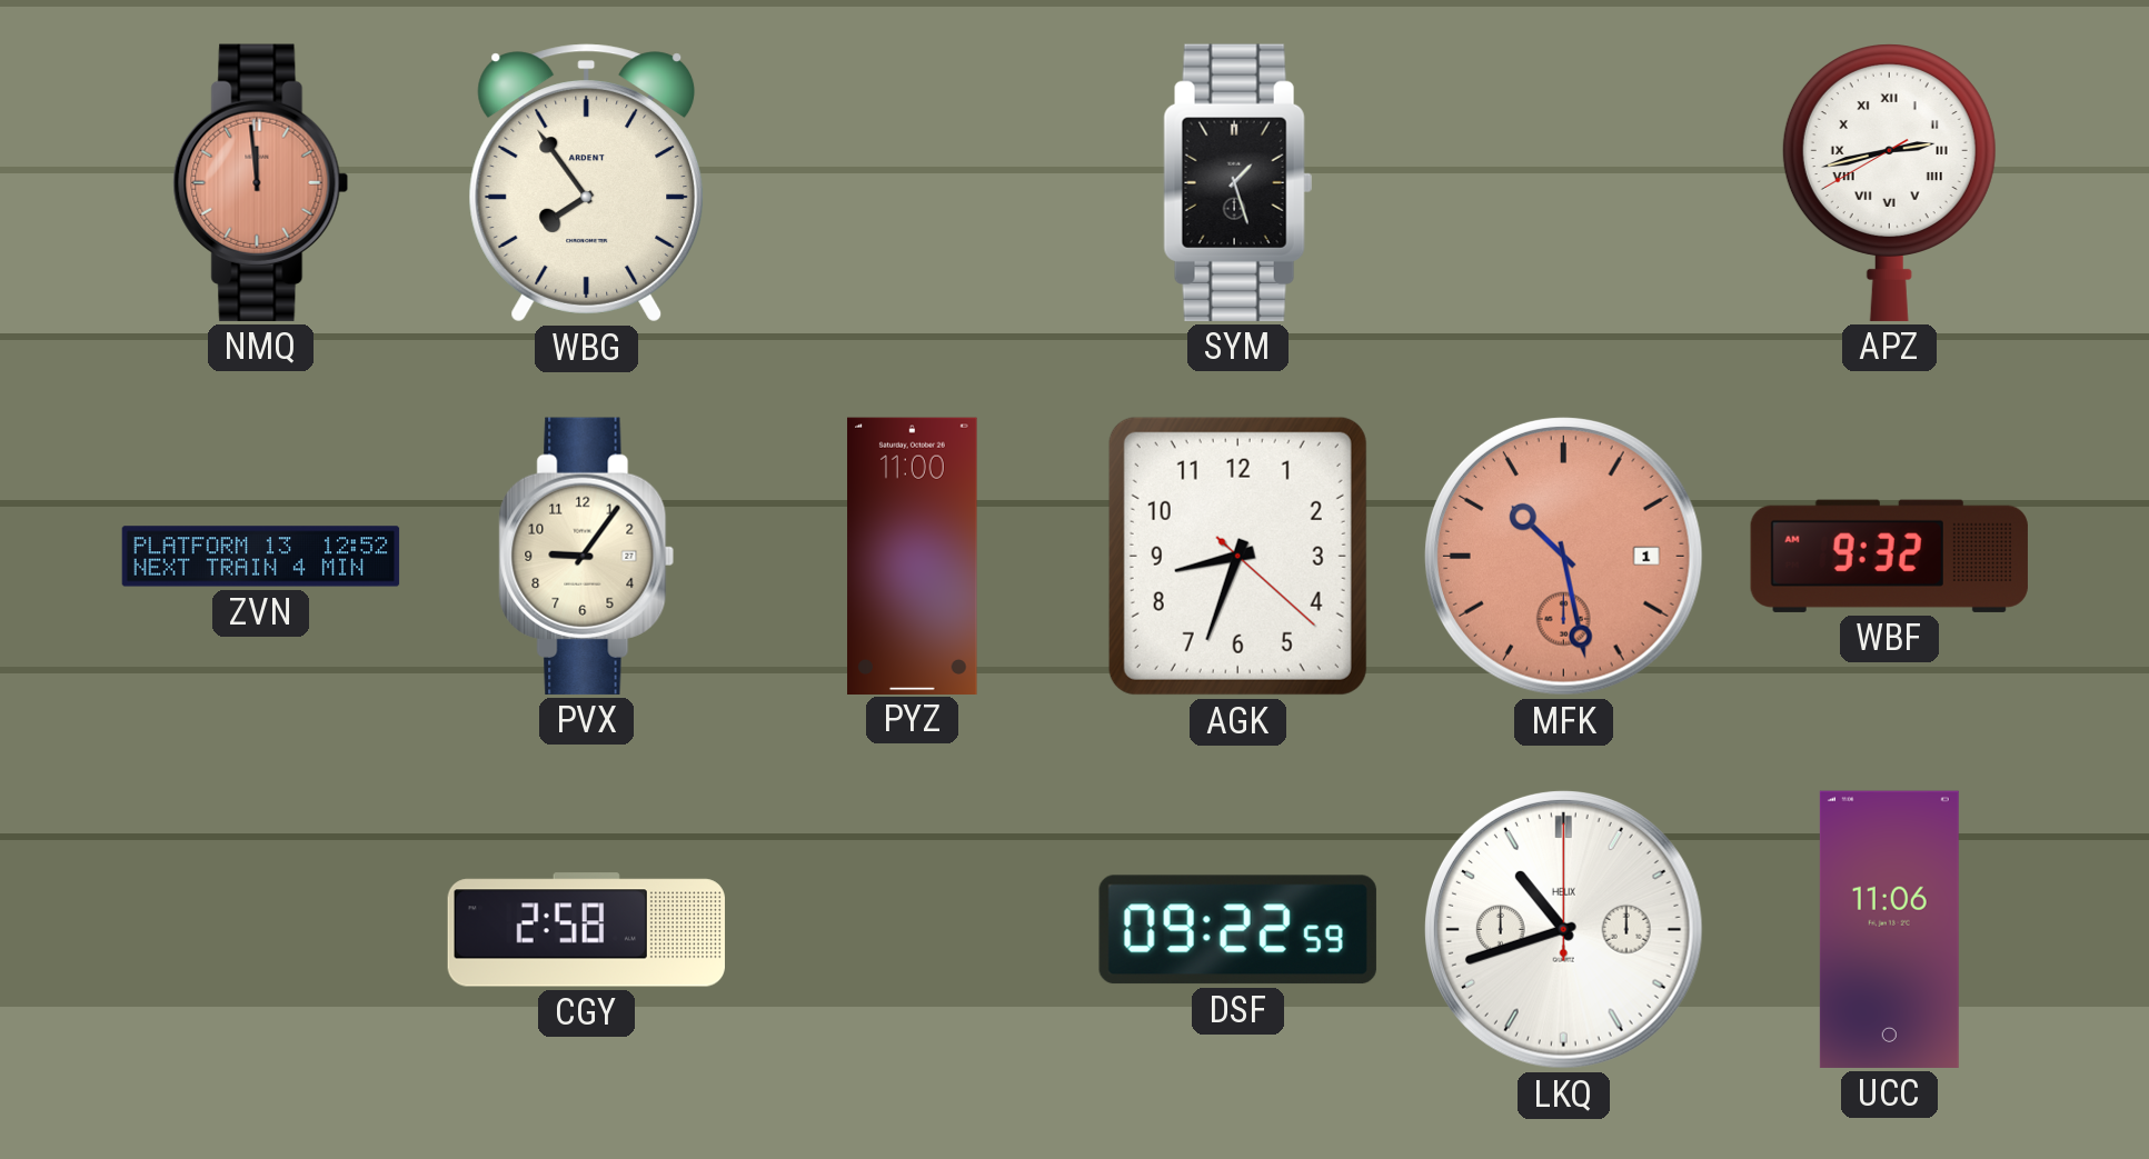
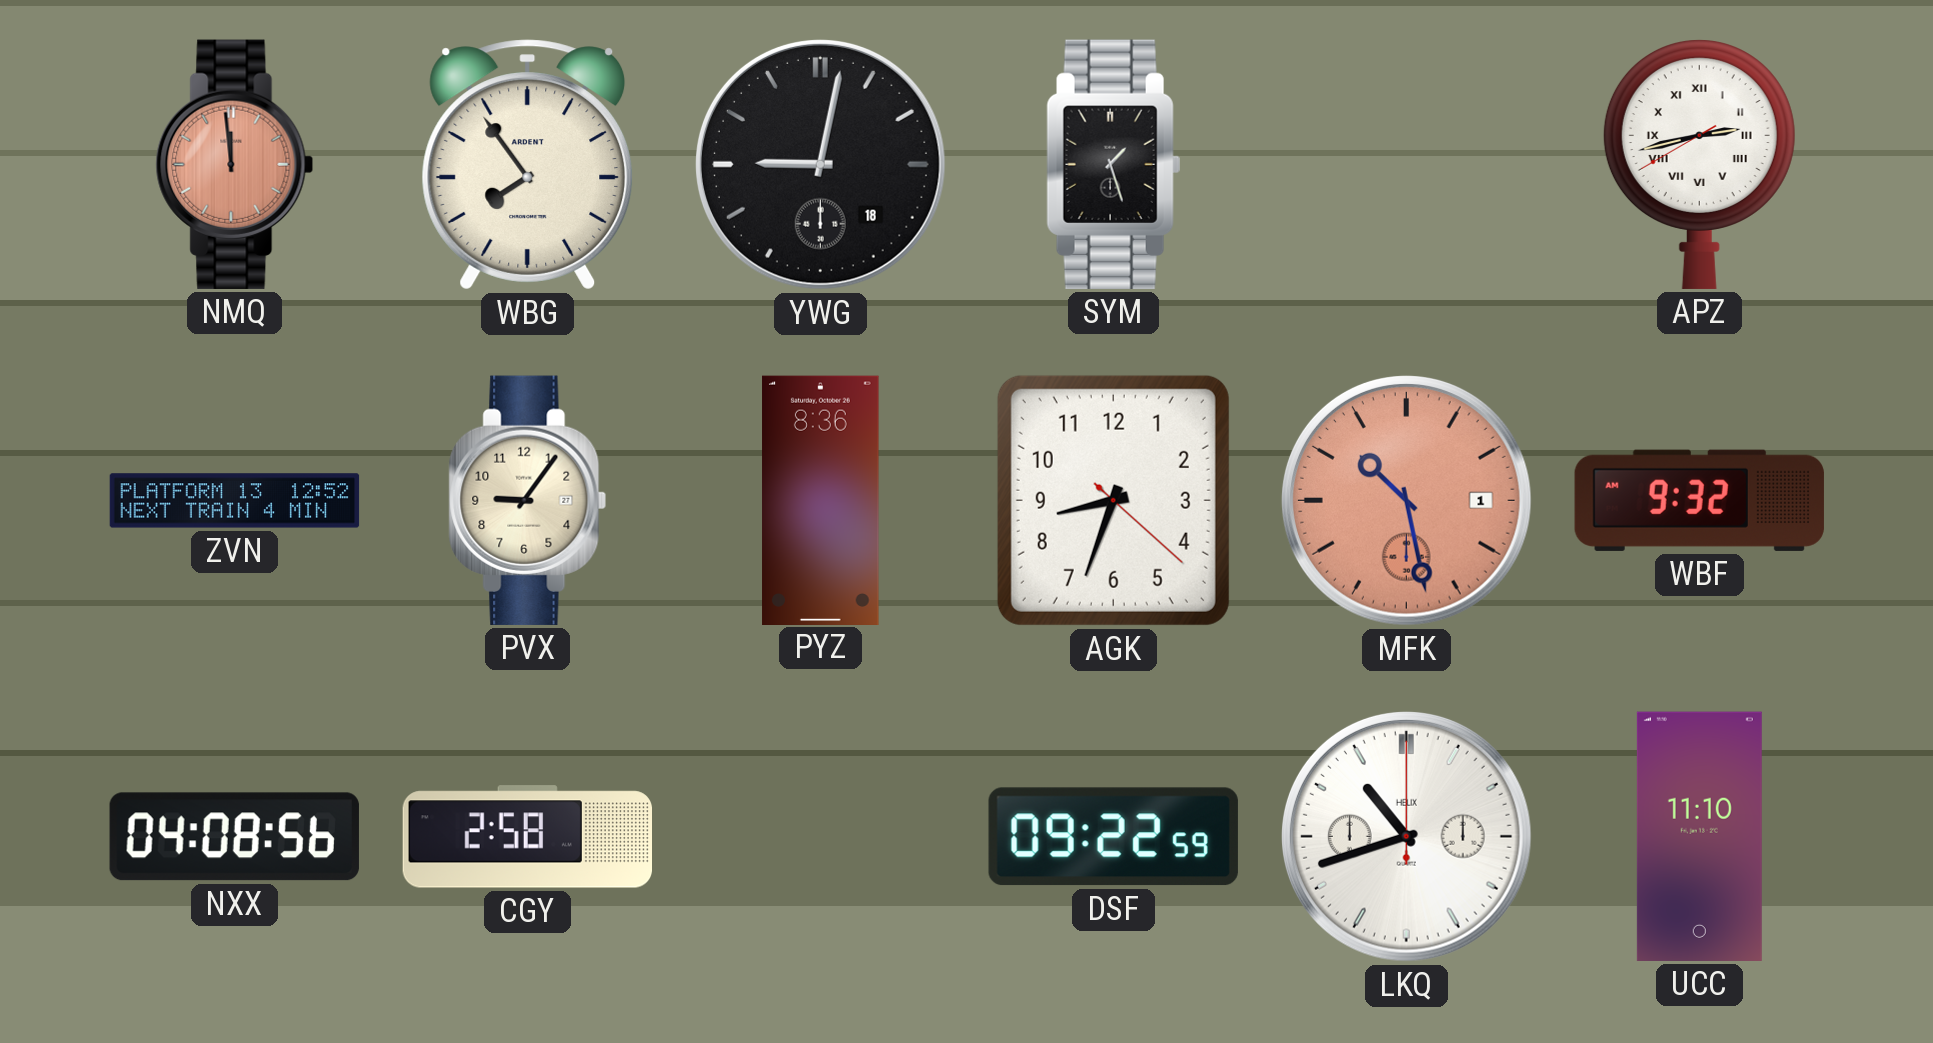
YWG: none -> 9:02
PYZ: 11:00 -> 8:36
NXX: none -> 04:08
UCC: 11:06 -> 11:10
